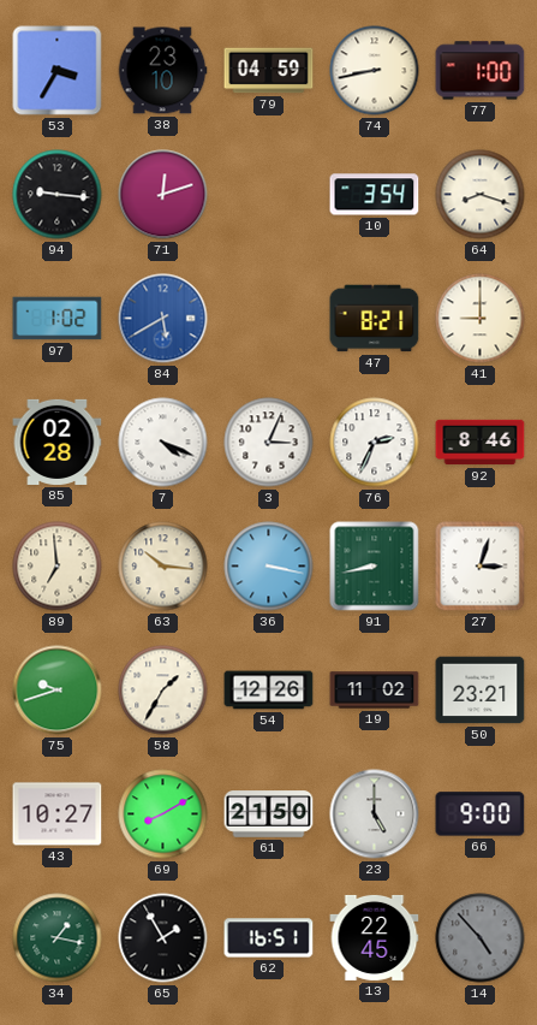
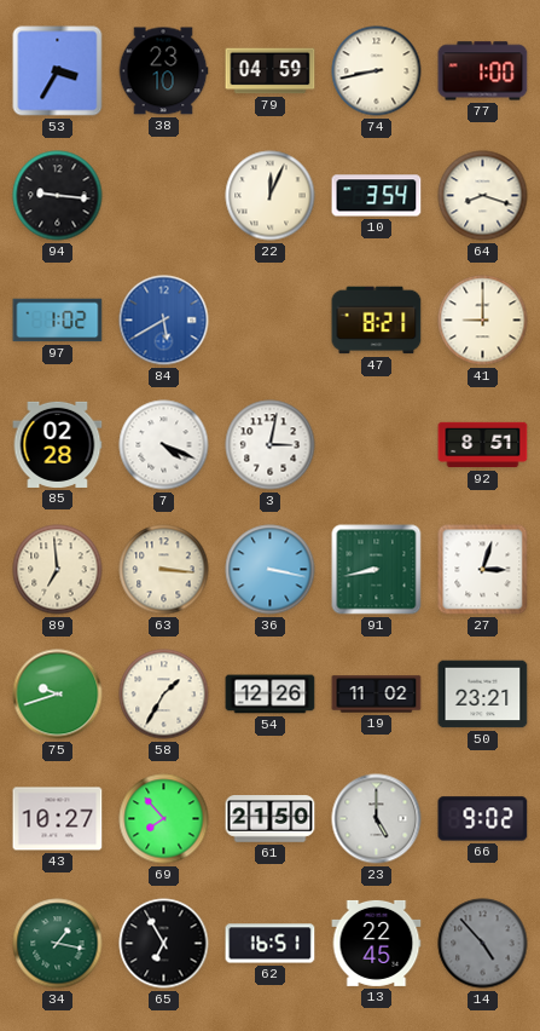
71: 12:12 -> none
22: none -> 12:04
3: 3:04 -> 3:02
76: 2:34 -> none
92: 8:46 -> 8:51
63: 10:16 -> 3:16
69: 8:10 -> 7:53
66: 9:00 -> 9:02
65: 1:55 -> 6:55
